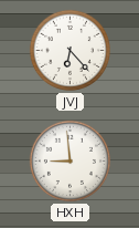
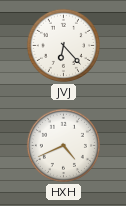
HXH: 8:59 -> 4:41
